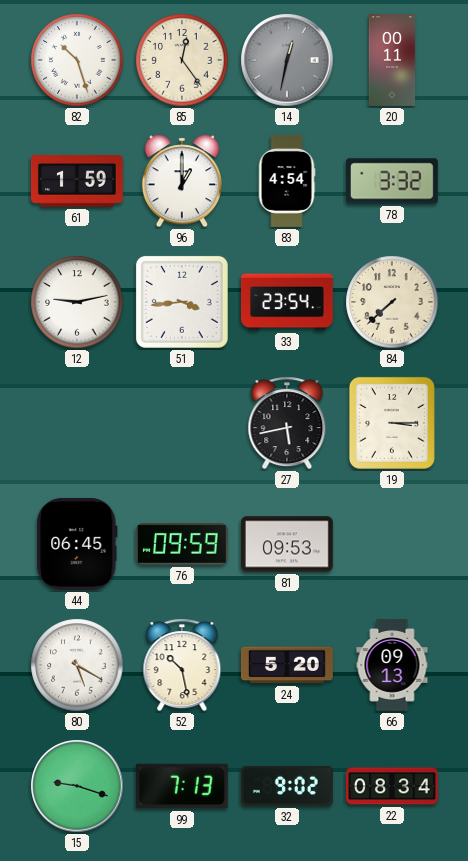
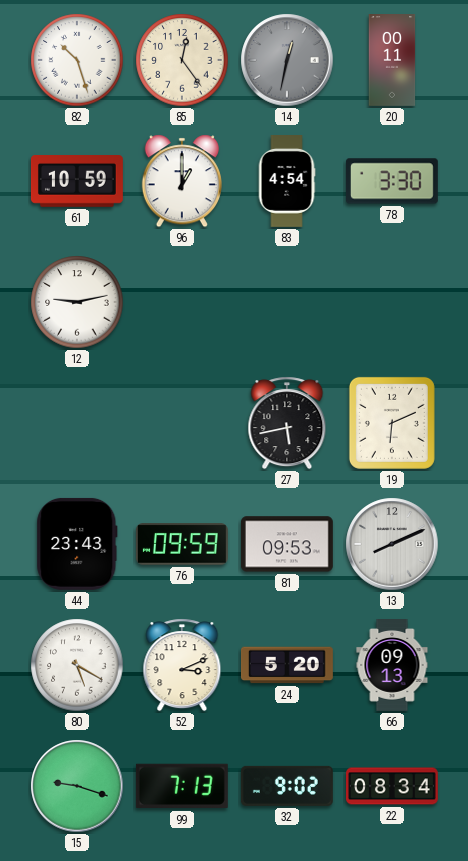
61: 1:59 -> 10:59
78: 3:32 -> 3:30
51: 3:44 -> none
33: 23:54 -> none
84: 7:38 -> none
19: 3:15 -> 6:11
44: 06:45 -> 23:43
13: none -> 8:11
52: 10:28 -> 3:11
